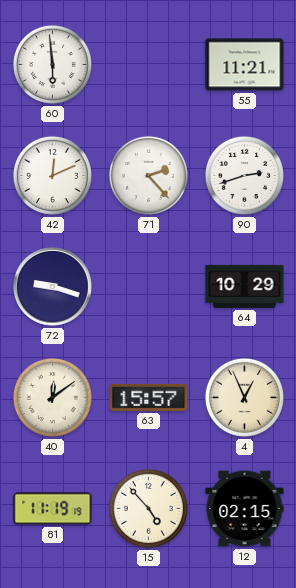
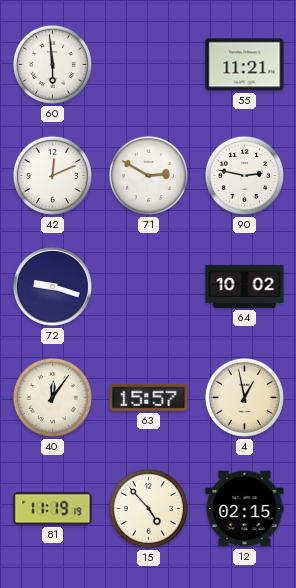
71: 2:23 -> 2:50
90: 2:42 -> 2:47
64: 10:29 -> 10:02
40: 12:09 -> 12:06
4: 12:56 -> 12:58
